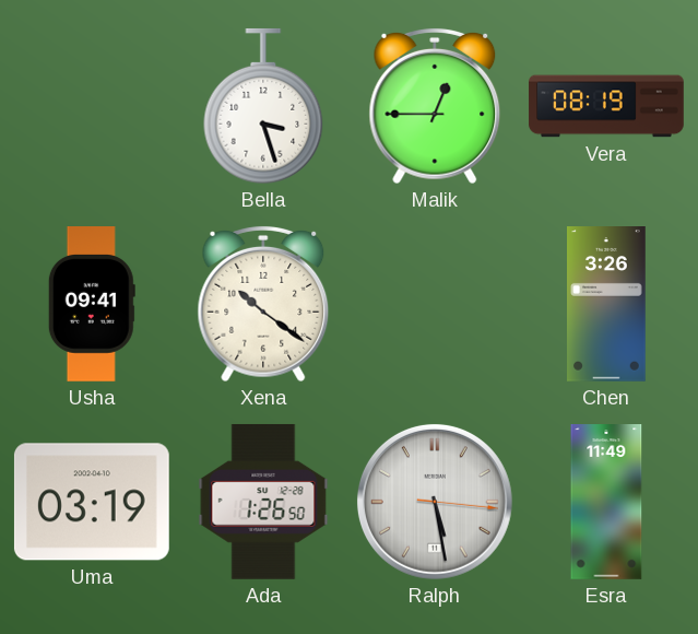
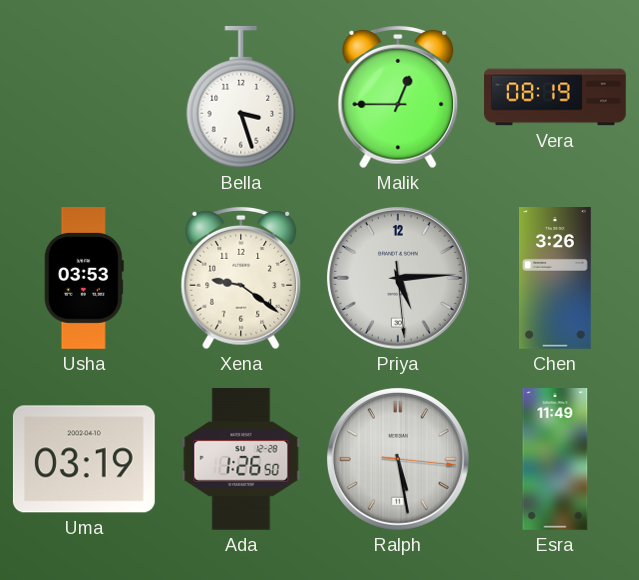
Usha: 09:41 -> 03:53
Xena: 10:21 -> 9:21
Priya: none -> 5:14
